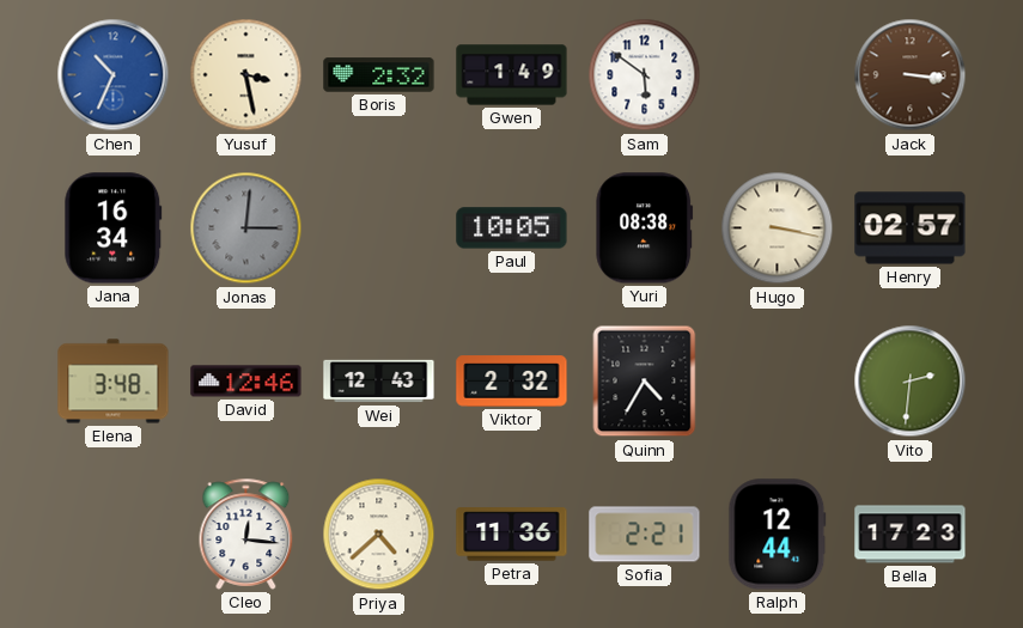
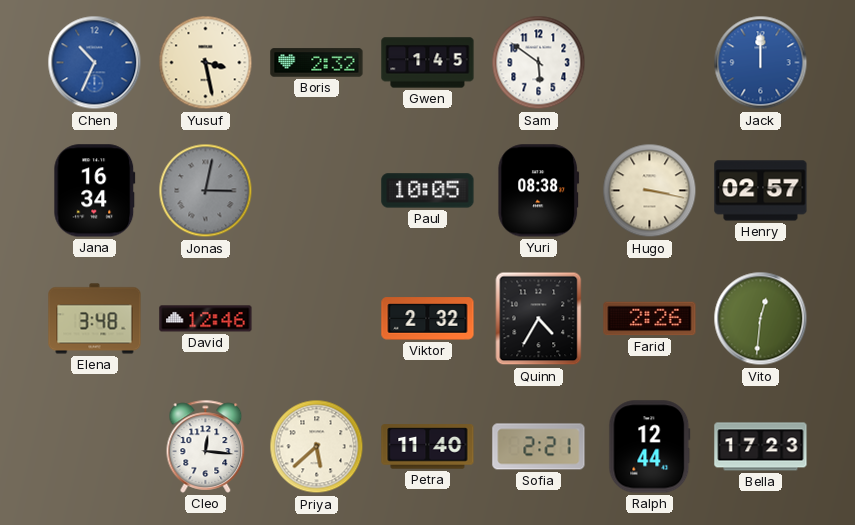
Gwen: 1:49 -> 1:45
Jack: 3:16 -> 12:00
Jack dial: brown -> blue
Jonas: 3:01 -> 3:02
Wei: 12:43 -> none
Farid: none -> 2:26
Vito: 2:31 -> 12:31
Priya: 4:38 -> 5:38
Petra: 11:36 -> 11:40
